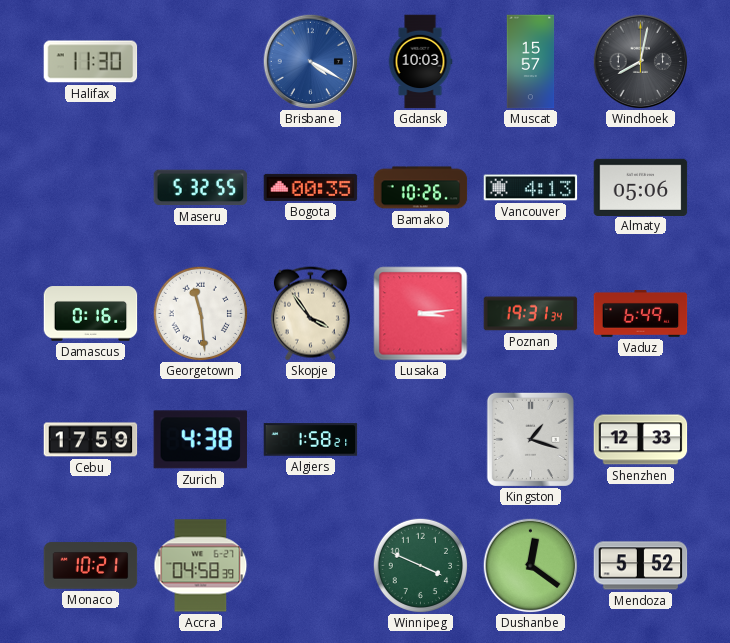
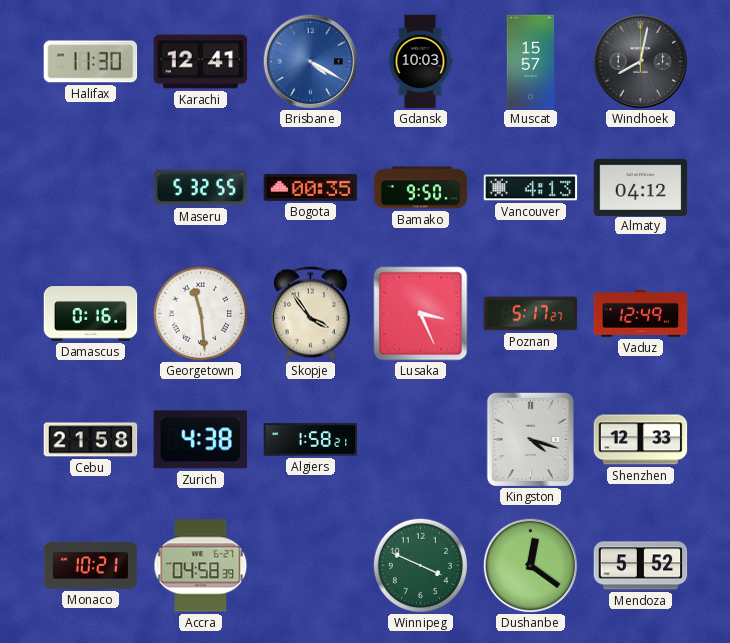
Karachi: none -> 12:41
Bamako: 10:26 -> 9:50
Almaty: 05:06 -> 04:12
Lusaka: 3:14 -> 3:26
Poznan: 19:31 -> 5:17
Vaduz: 6:49 -> 12:49
Cebu: 17:59 -> 21:58
Kingston: 1:18 -> 4:18
